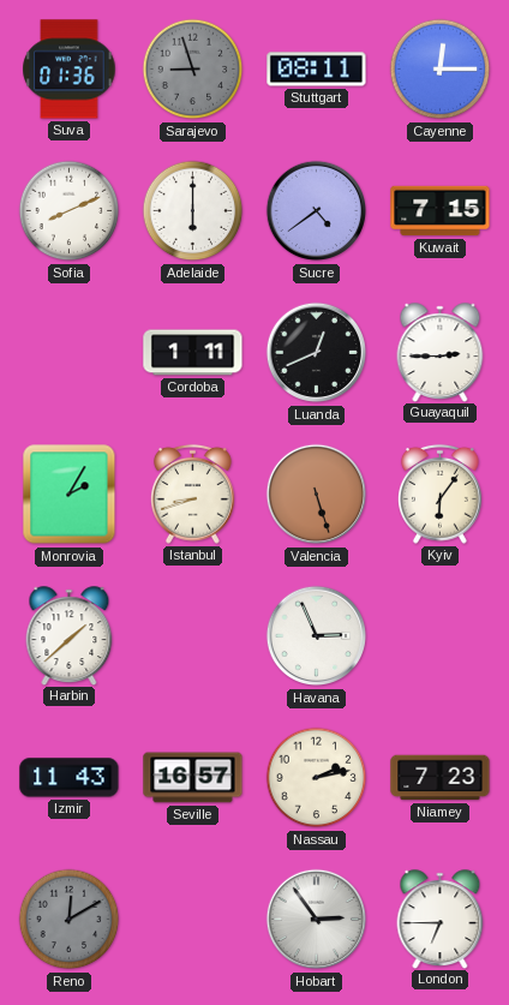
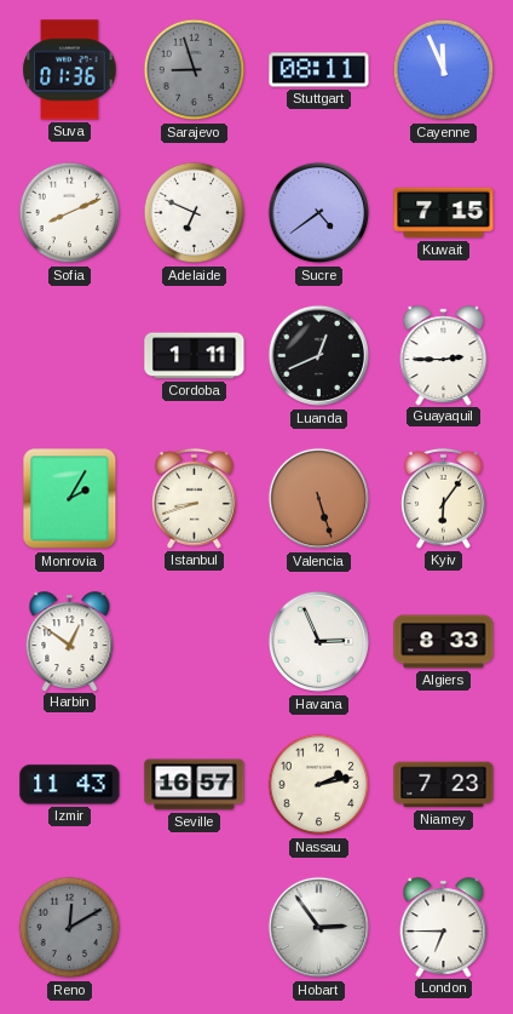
Cayenne: 12:15 -> 11:56
Adelaide: 6:00 -> 6:49
Harbin: 1:38 -> 12:51
Algiers: none -> 8:33
